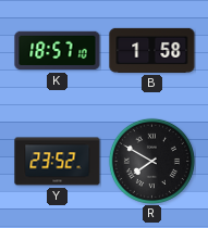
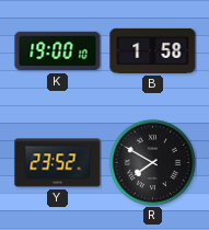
K: 18:57 -> 19:00
